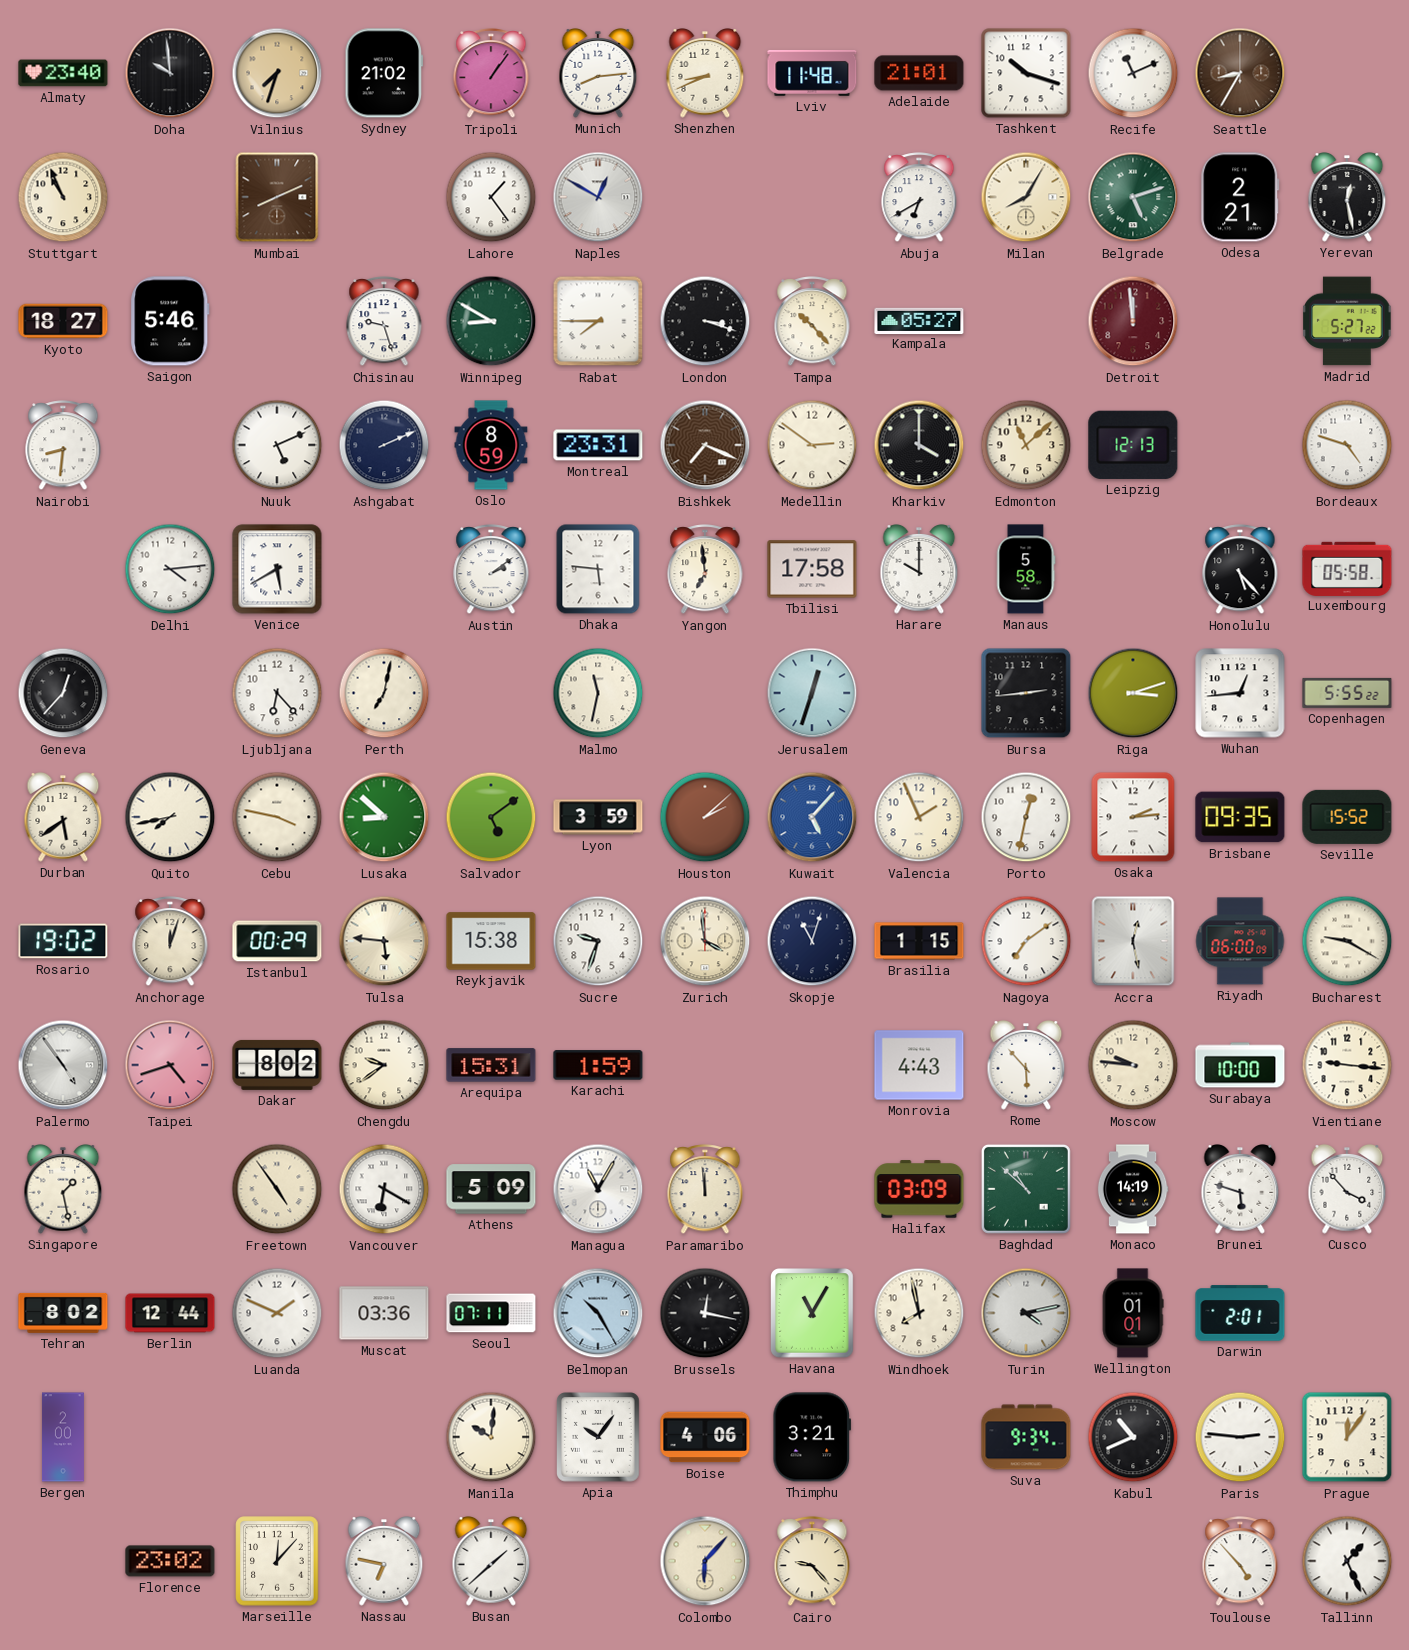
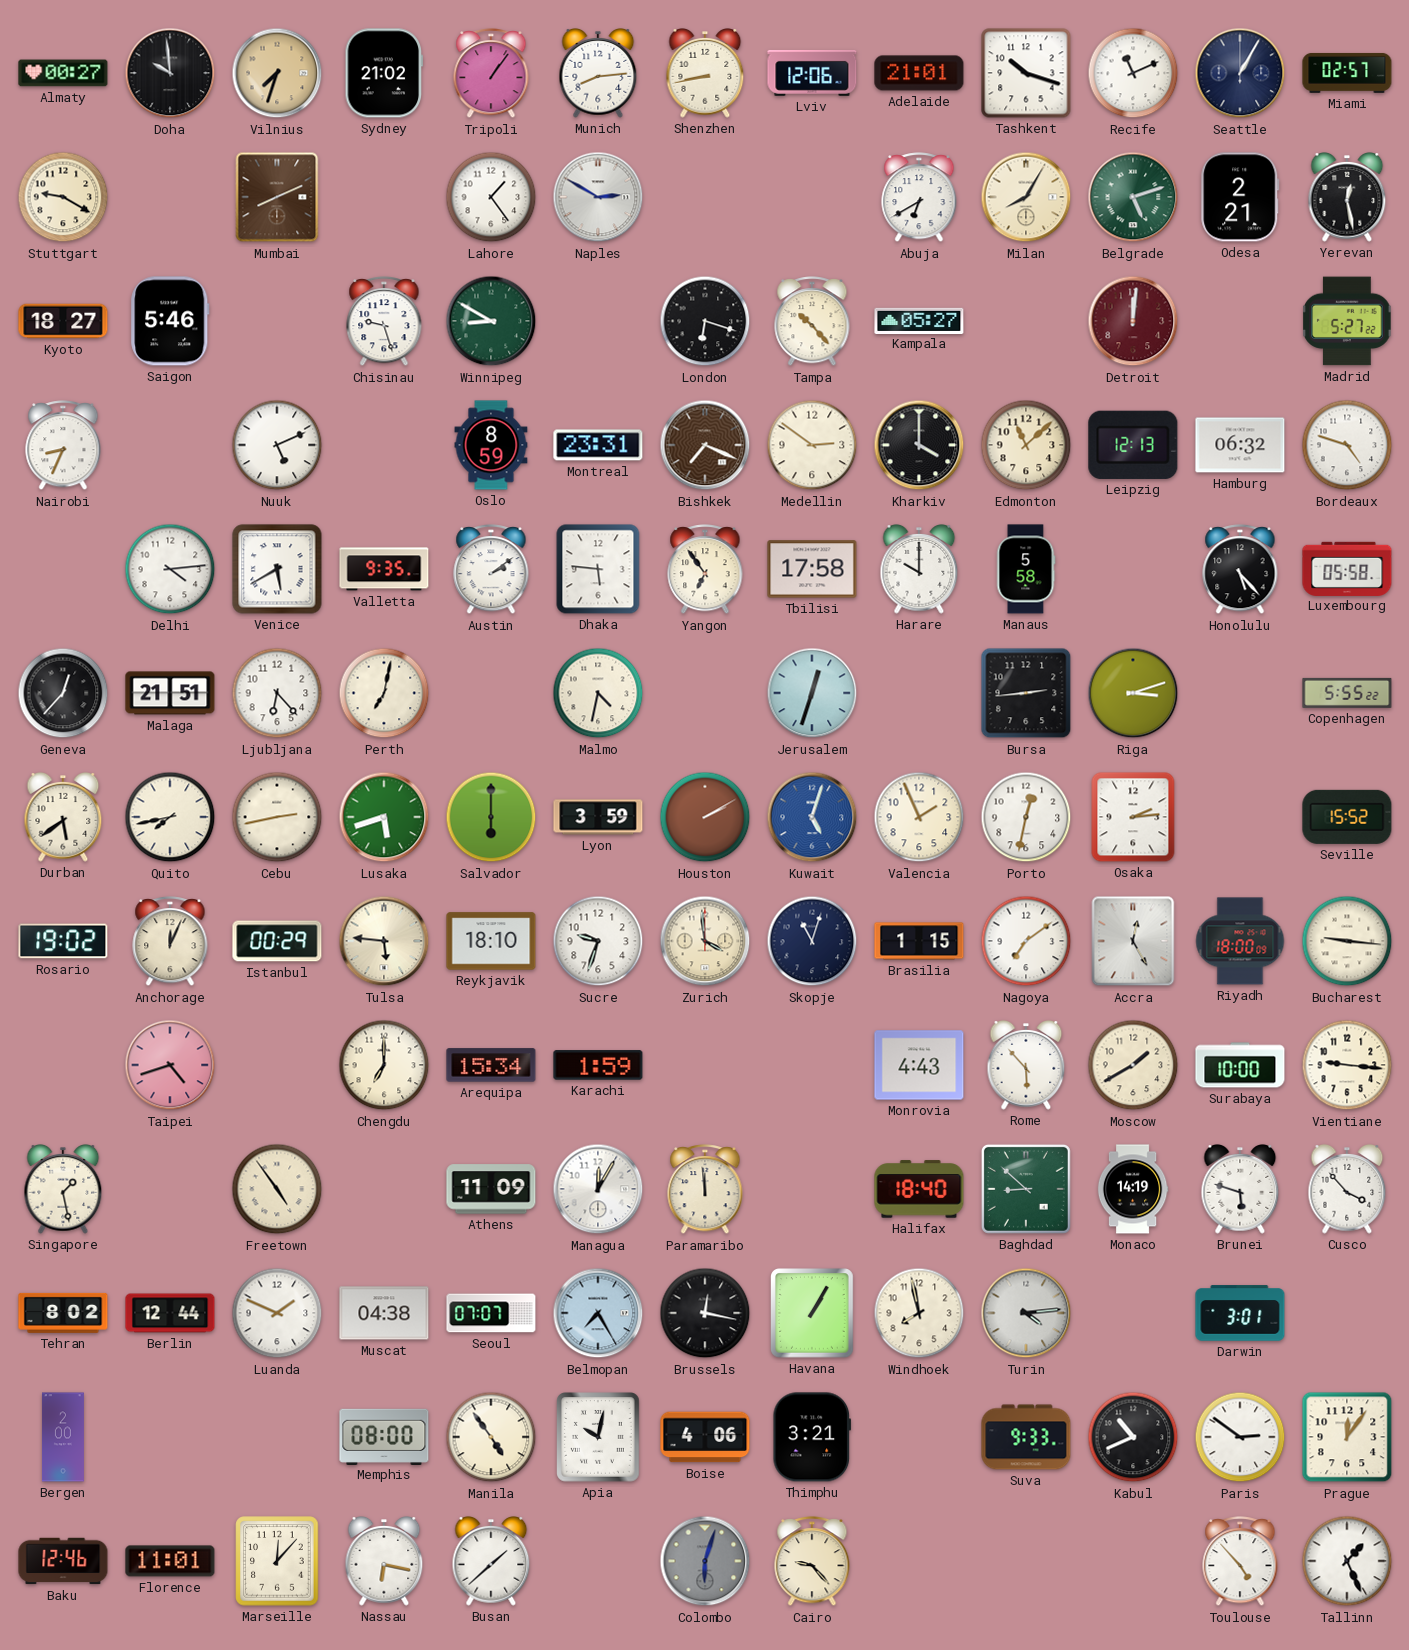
Almaty: 23:40 -> 00:27
Shenzhen: 8:41 -> 8:43
Lviv: 11:48 -> 12:06
Seattle: 8:35 -> 1:05
Seattle dial: brown -> navy
Miami: none -> 02:57
Stuttgart: 10:56 -> 9:20
Naples: 12:50 -> 2:50
Rabat: 7:45 -> none
London: 3:18 -> 6:18
Detroit: 11:59 -> 12:01
Nairobi: 8:31 -> 8:34
Ashgabat: 2:11 -> none
Hamburg: none -> 06:32
Valletta: none -> 9:35
Yangon: 6:59 -> 6:54
Malaga: none -> 21:51
Malmo: 11:32 -> 4:32
Wuhan: 12:44 -> none
Cebu: 3:47 -> 2:43
Lusaka: 8:52 -> 5:42
Salvador: 5:09 -> 6:00
Houston: 2:08 -> 2:10
Kuwait: 5:07 -> 5:03
Brisbane: 09:35 -> none
Anchorage: 12:03 -> 12:04
Reykjavik: 15:38 -> 18:10
Accra: 12:28 -> 12:25
Riyadh: 06:00 -> 18:00
Bucharest: 9:20 -> 9:16
Palermo: 4:54 -> none
Dakar: 8:02 -> none
Chengdu: 9:39 -> 7:00
Arequipa: 15:31 -> 15:34
Moscow: 9:46 -> 1:40
Vancouver: 6:20 -> none
Athens: 5:09 -> 11:09
Managua: 11:05 -> 12:05
Halifax: 03:09 -> 18:40
Baghdad: 10:52 -> 8:52
Muscat: 03:36 -> 04:38
Seoul: 07:11 -> 07:07
Belmopan: 10:25 -> 7:25
Havana: 11:05 -> 1:05
Turin: 4:13 -> 4:14
Wellington: 01:01 -> none
Darwin: 2:01 -> 3:01
Memphis: none -> 08:00
Manila: 10:01 -> 4:54
Apia: 10:06 -> 10:02
Suva: 9:34 -> 9:33
Paris: 2:46 -> 2:51
Baku: none -> 12:46
Florence: 23:02 -> 11:01
Nassau: 6:47 -> 6:17
Colombo: 6:07 -> 6:03
Colombo dial: cream -> grey
